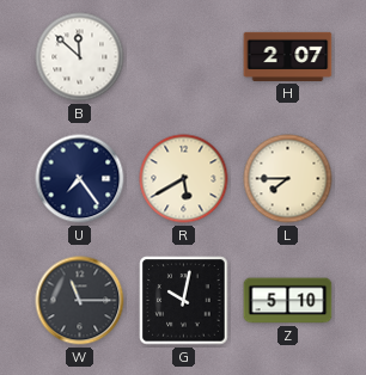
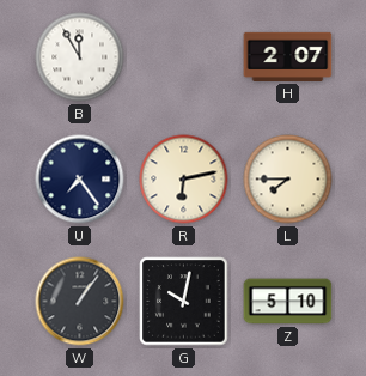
B: 11:52 -> 11:55
R: 5:40 -> 6:13
W: 11:15 -> 1:06
